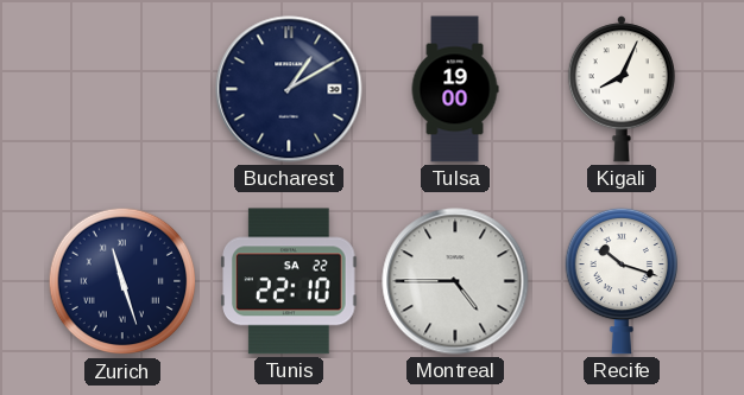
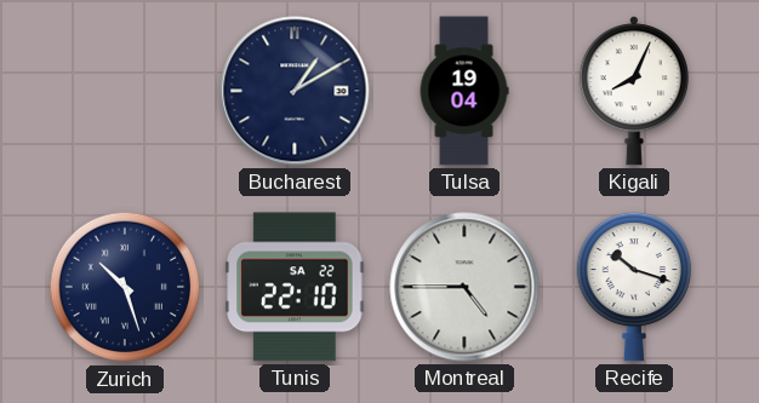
Tulsa: 19:00 -> 19:04
Zurich: 11:27 -> 10:27
